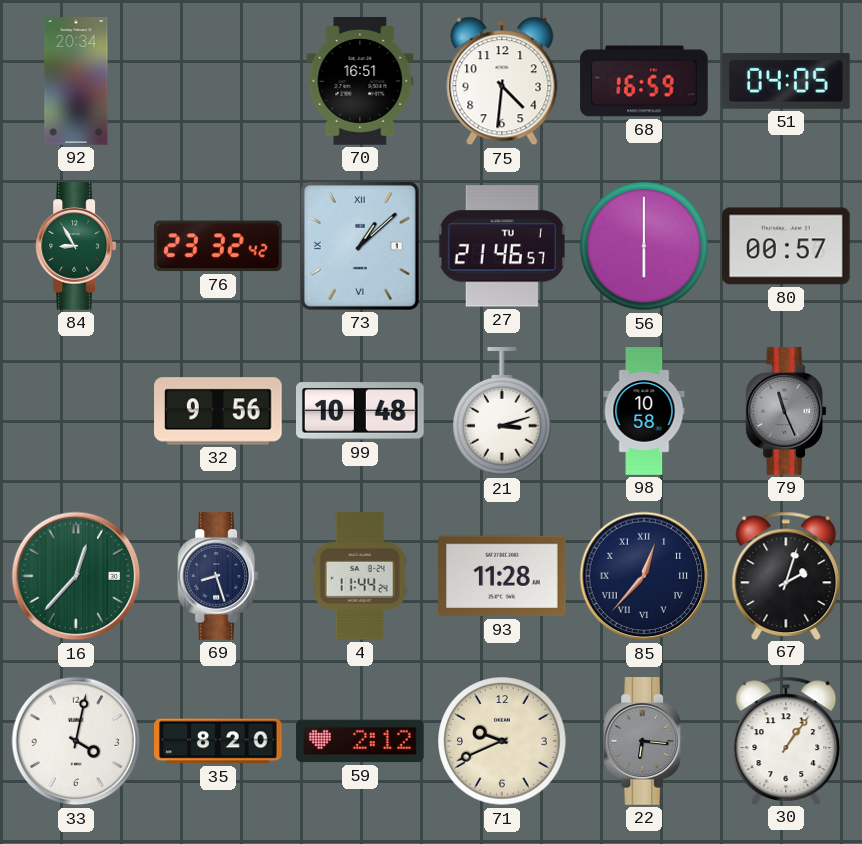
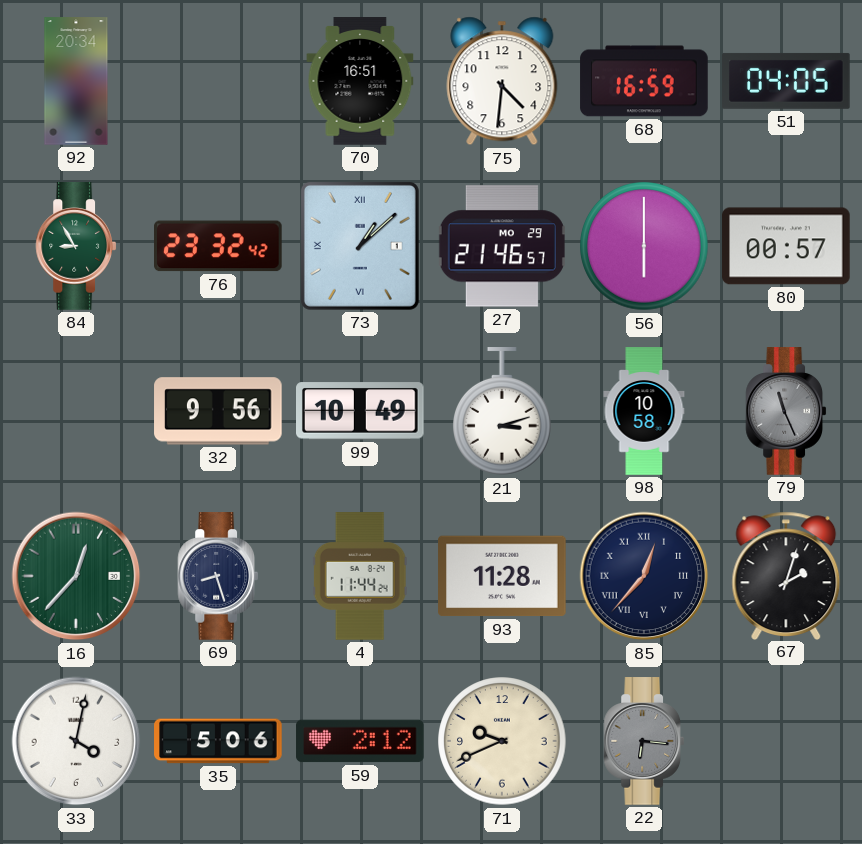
27 date: TU 1 -> MO 29
99: 10:48 -> 10:49
35: 8:20 -> 5:06
30: 1:06 -> none
